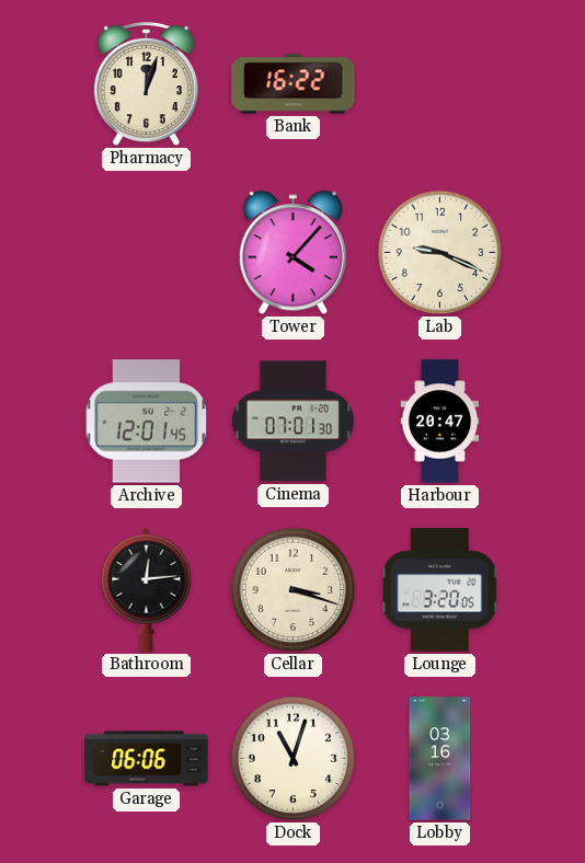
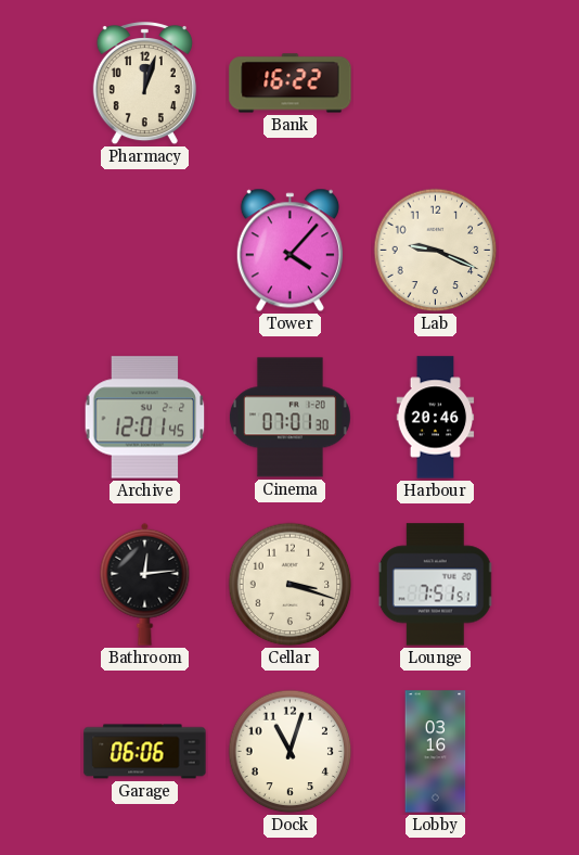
Harbour: 20:47 -> 20:46
Lounge: 3:20 -> 7:51
